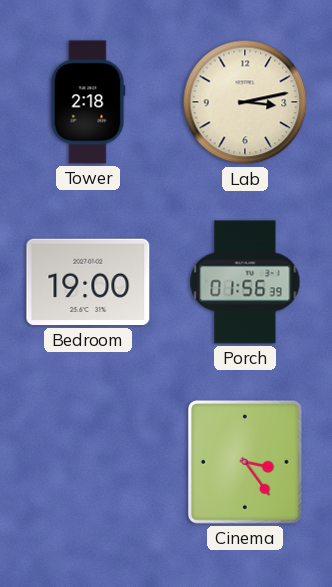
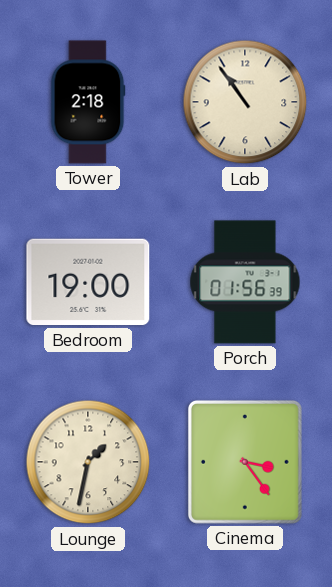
Lab: 3:13 -> 10:54
Lounge: none -> 1:32
